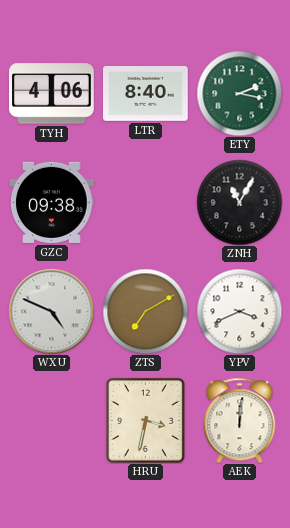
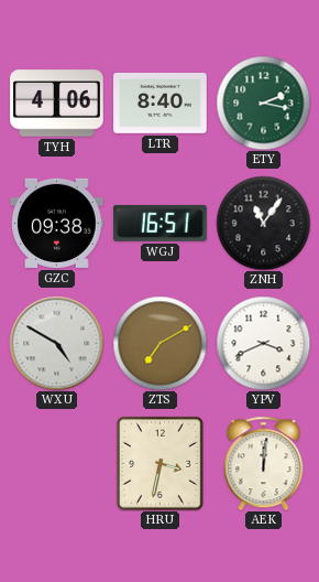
WGJ: none -> 16:51
ZNH: 11:05 -> 11:06
WXU: 4:49 -> 4:50
